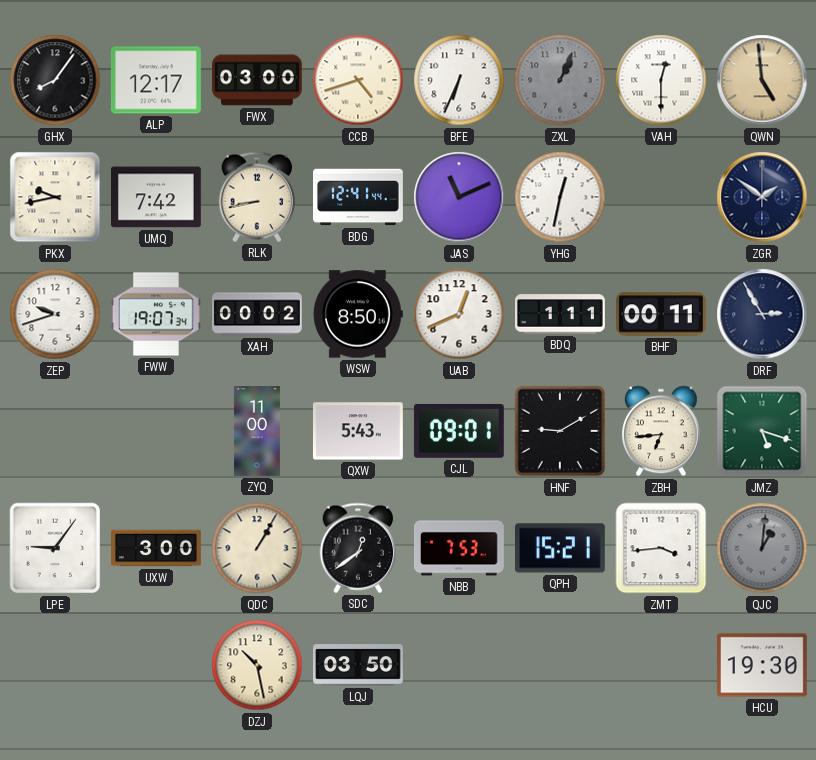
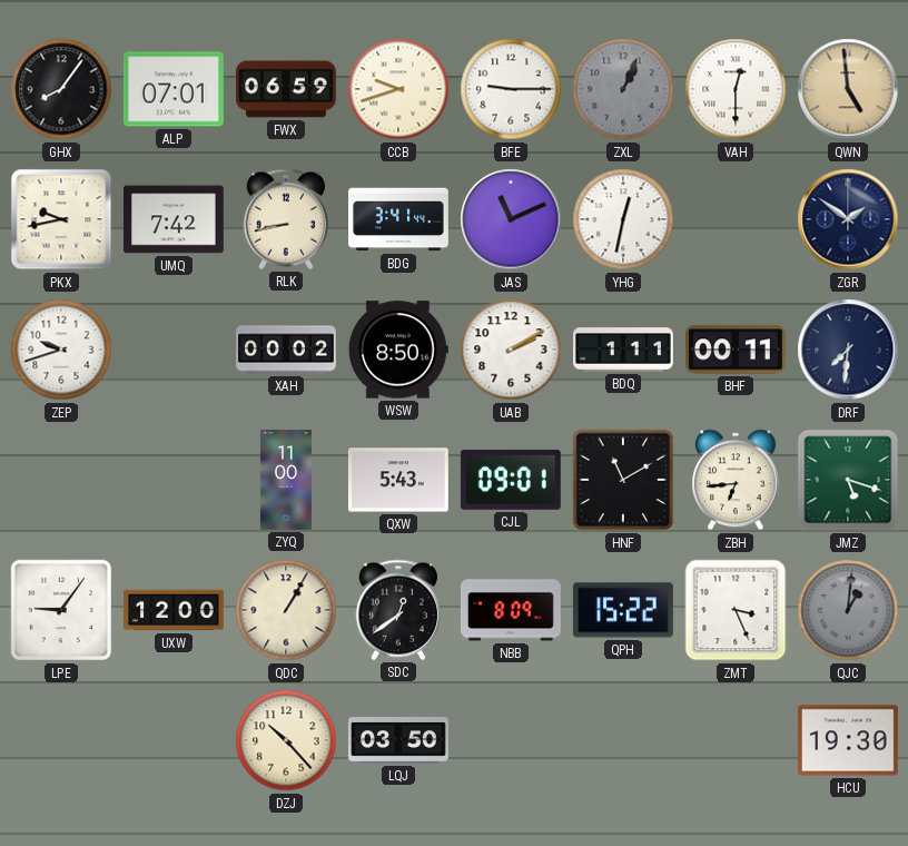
ALP: 12:17 -> 07:01
FWX: 03:00 -> 06:59
CCB: 4:42 -> 9:42
BFE: 6:34 -> 9:15
BDG: 12:41 -> 3:41
FWW: 19:07 -> none
UAB: 12:41 -> 2:10
DRF: 2:55 -> 7:31
HNF: 9:10 -> 11:10
UXW: 3:00 -> 12:00
NBB: 7:53 -> 8:09
QPH: 15:21 -> 15:22
ZMT: 3:44 -> 3:26
DZJ: 10:28 -> 10:23
